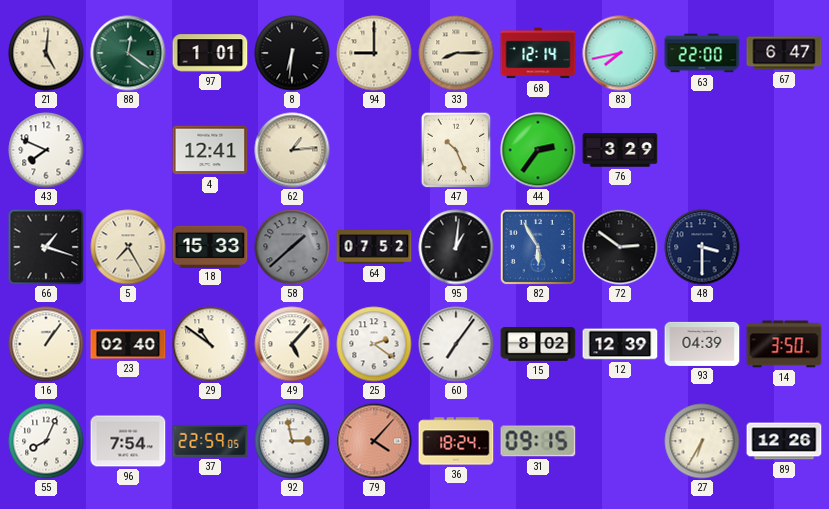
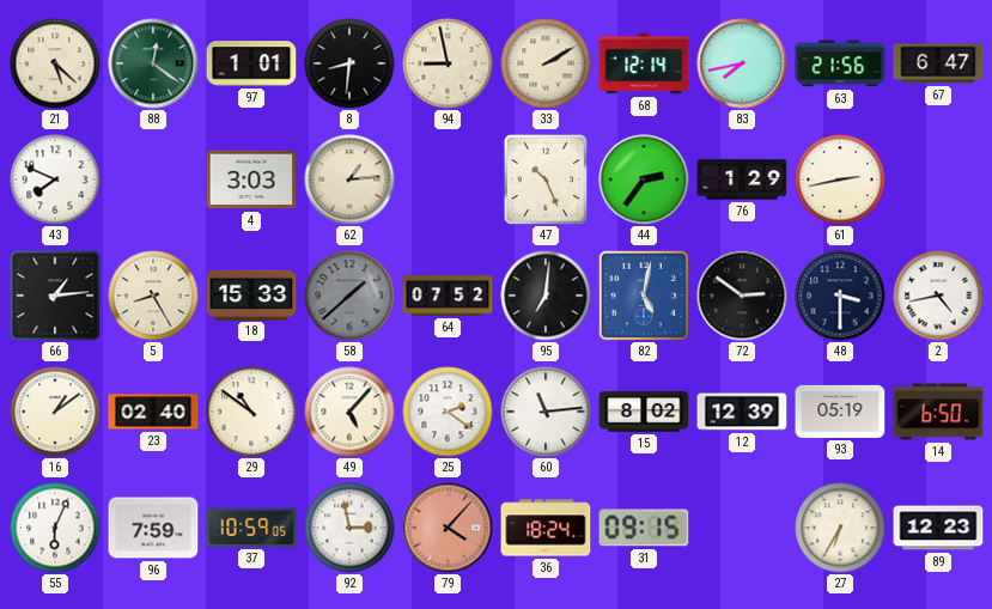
21: 5:01 -> 5:22
8: 6:31 -> 8:31
94: 9:00 -> 8:58
33: 8:15 -> 2:10
63: 22:00 -> 21:56
4: 12:41 -> 3:03
76: 3:29 -> 1:29
61: none -> 2:43
66: 1:18 -> 1:14
5: 7:25 -> 8:25
95: 1:01 -> 7:01
82: 5:55 -> 5:02
2: none -> 4:43
16: 1:06 -> 1:09
60: 7:06 -> 11:14
93: 04:39 -> 05:19
14: 3:50 -> 6:50
55: 8:04 -> 6:04
96: 7:54 -> 7:59
37: 22:59 -> 10:59
89: 12:26 -> 12:23
